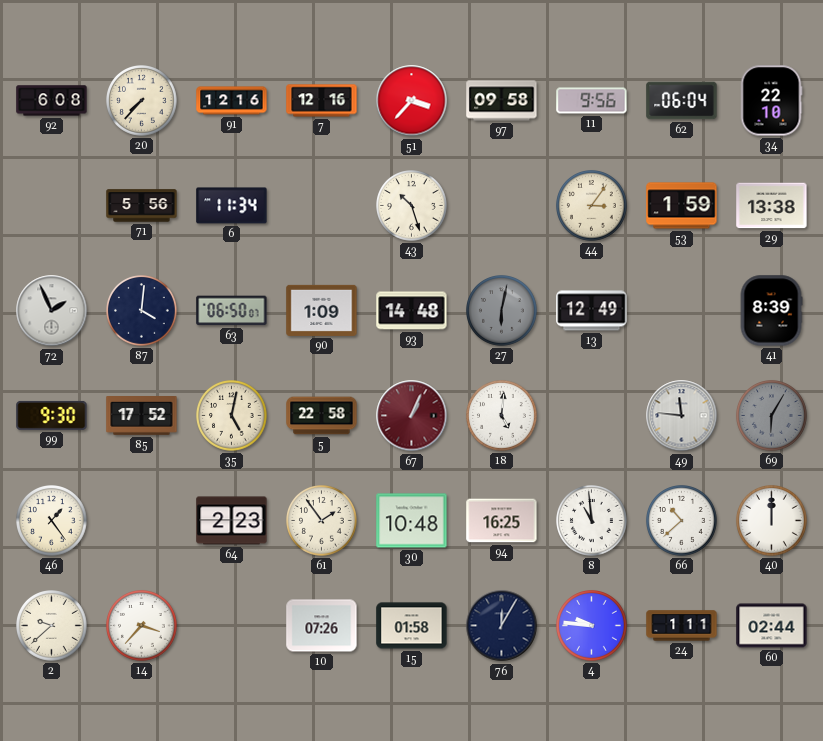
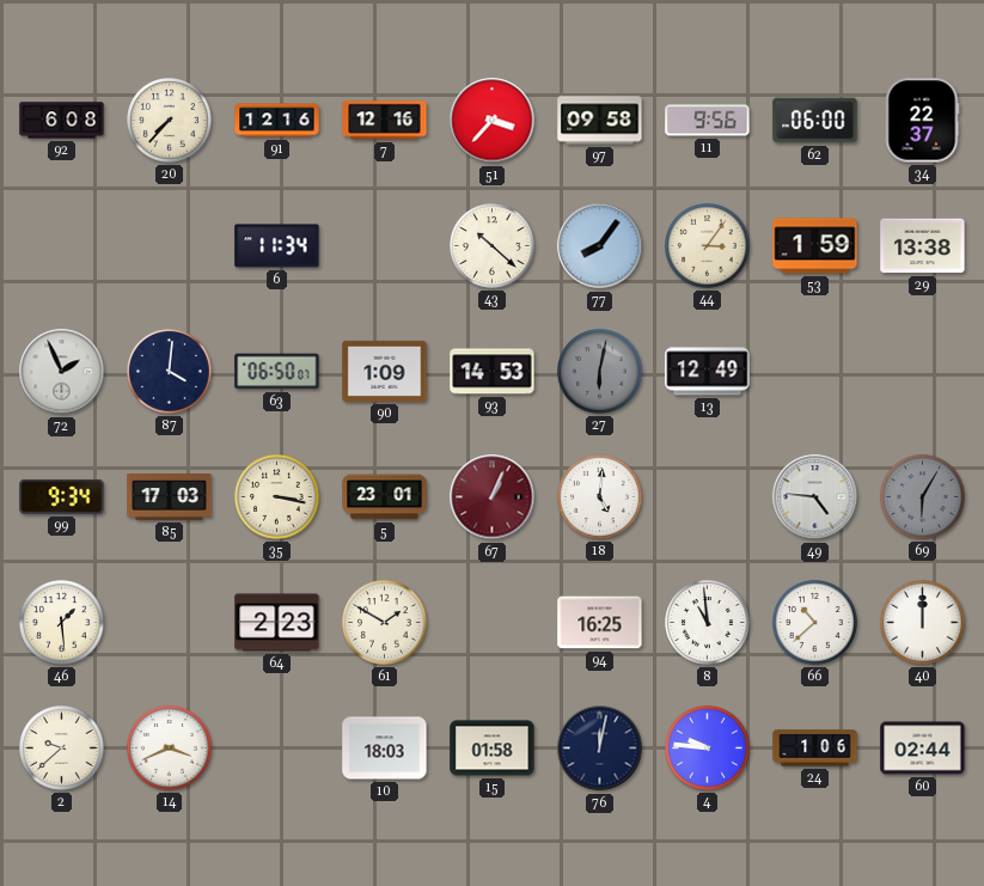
62: 06:04 -> 06:00
34: 22:10 -> 22:37
71: 5:56 -> none
43: 10:27 -> 10:22
77: none -> 8:06
93: 14:48 -> 14:53
41: 8:39 -> none
99: 9:30 -> 9:34
85: 17:52 -> 17:03
35: 5:02 -> 3:17
5: 22:58 -> 23:01
49: 11:46 -> 4:46
46: 1:24 -> 1:29
61: 1:54 -> 1:50
30: 10:48 -> none
14: 3:37 -> 3:41
10: 07:26 -> 18:03
76: 12:05 -> 12:02
24: 1:11 -> 1:06
